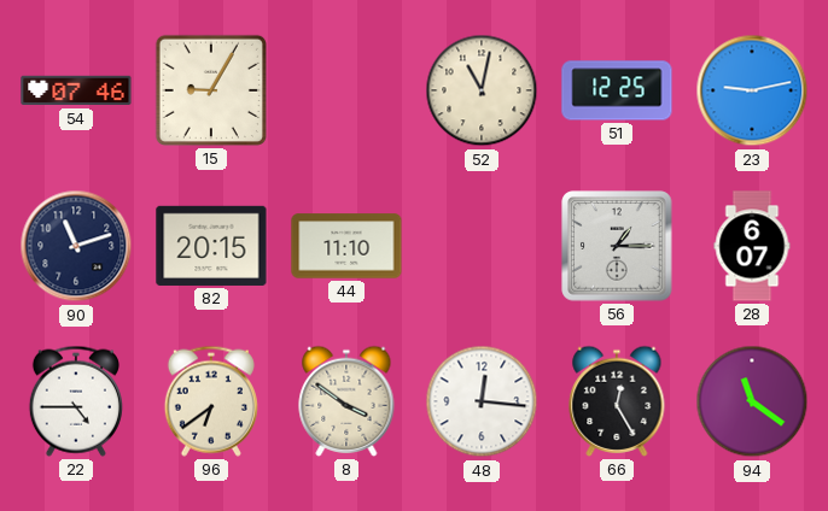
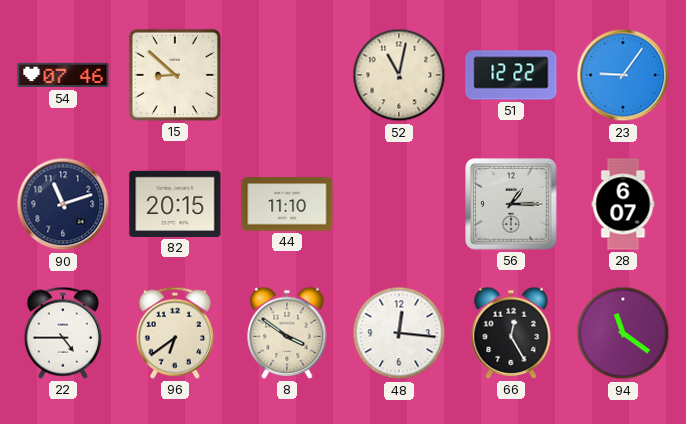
15: 9:05 -> 8:52
51: 12:25 -> 12:22
23: 9:13 -> 9:06
